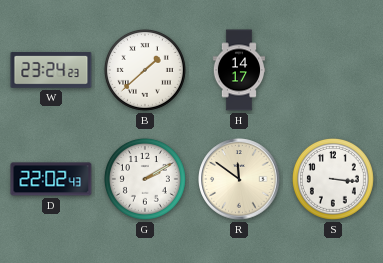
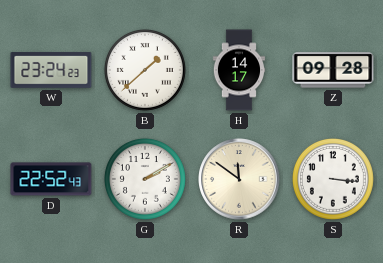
Z: none -> 09:28
D: 22:02 -> 22:52
